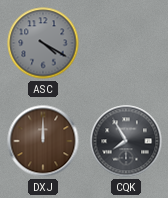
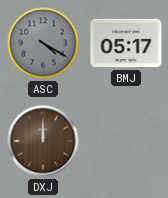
BMJ: none -> 05:17
CQK: 7:55 -> none
